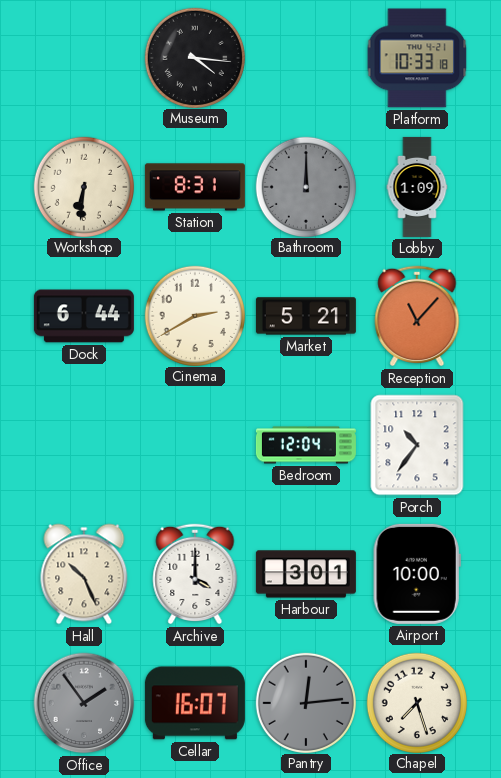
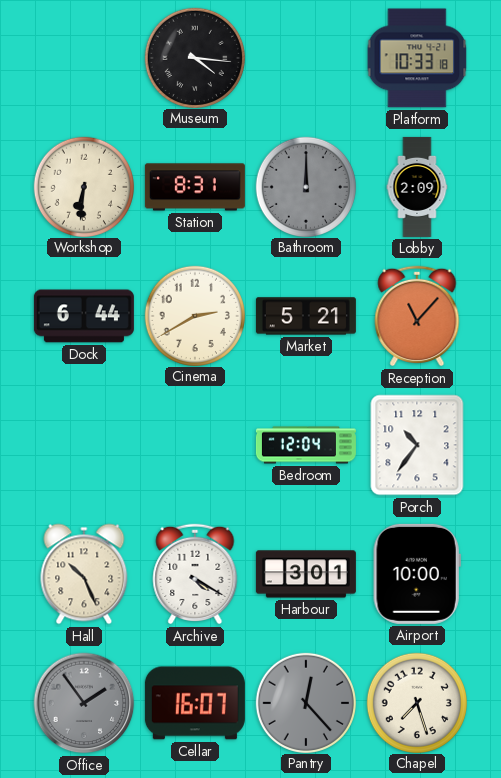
Lobby: 1:09 -> 2:09
Archive: 4:00 -> 4:20
Pantry: 12:14 -> 12:23
